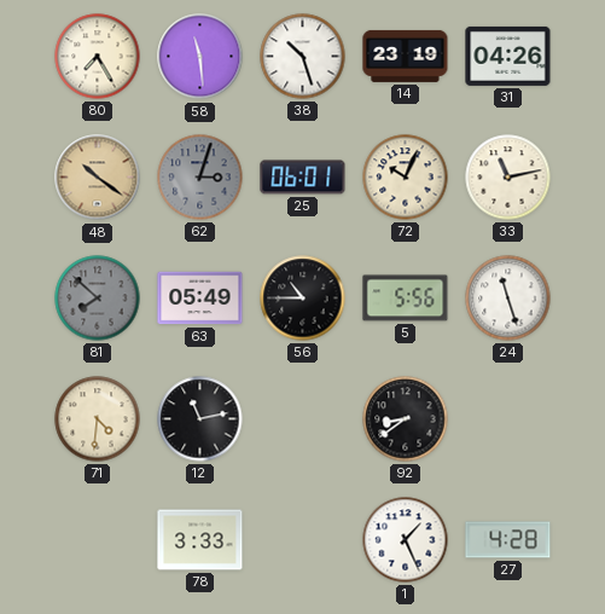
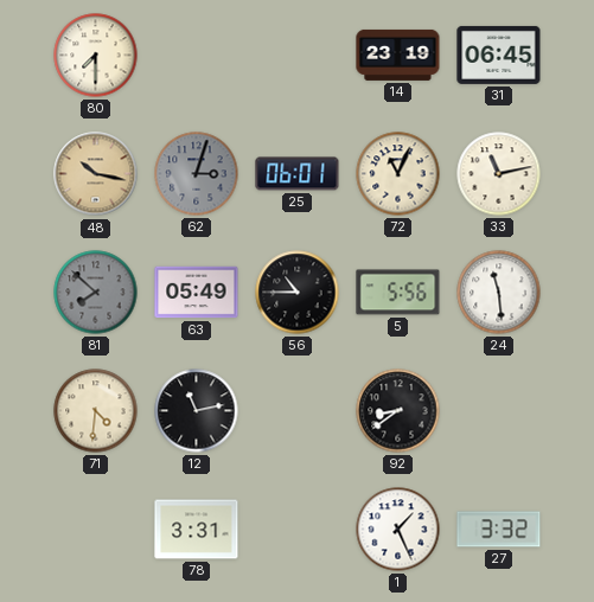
80: 7:25 -> 7:30
58: 11:29 -> none
38: 10:27 -> none
31: 04:26 -> 06:45
48: 10:21 -> 10:17
72: 10:04 -> 11:04
24: 11:27 -> 11:29
78: 3:33 -> 3:31
27: 4:28 -> 3:32
